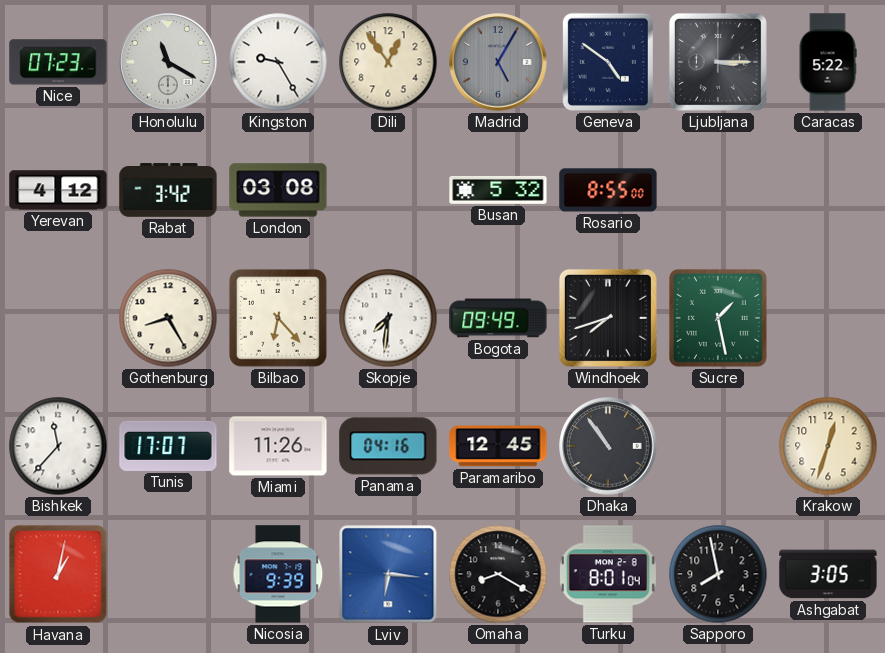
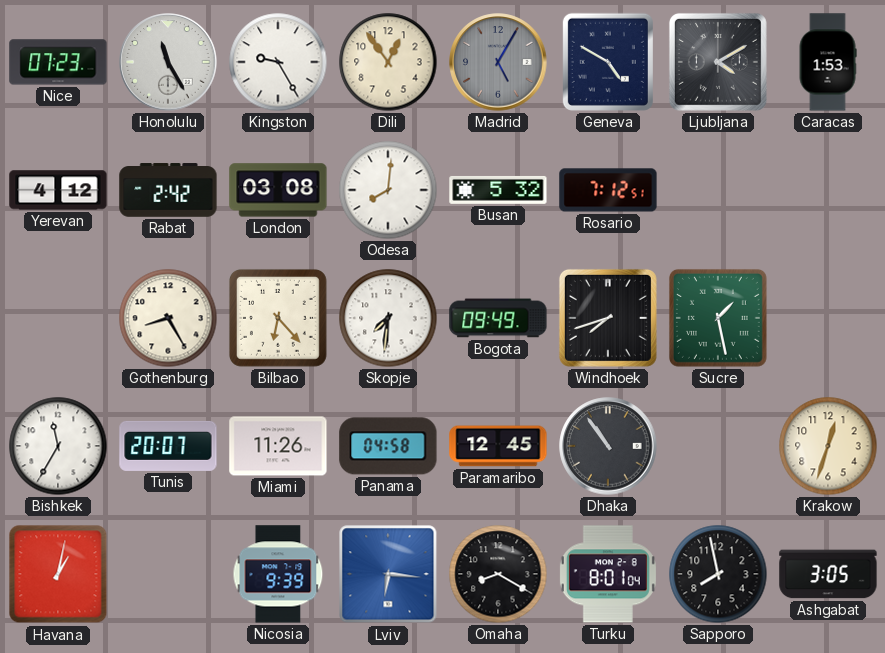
Honolulu: 11:20 -> 11:25
Geneva: 4:51 -> 4:50
Ljubljana: 3:15 -> 4:10
Caracas: 5:22 -> 1:53
Rabat: 3:42 -> 2:42
Odesa: none -> 8:01
Rosario: 8:55 -> 7:12
Bishkek: 11:37 -> 11:35
Tunis: 17:07 -> 20:07
Panama: 04:16 -> 04:58
